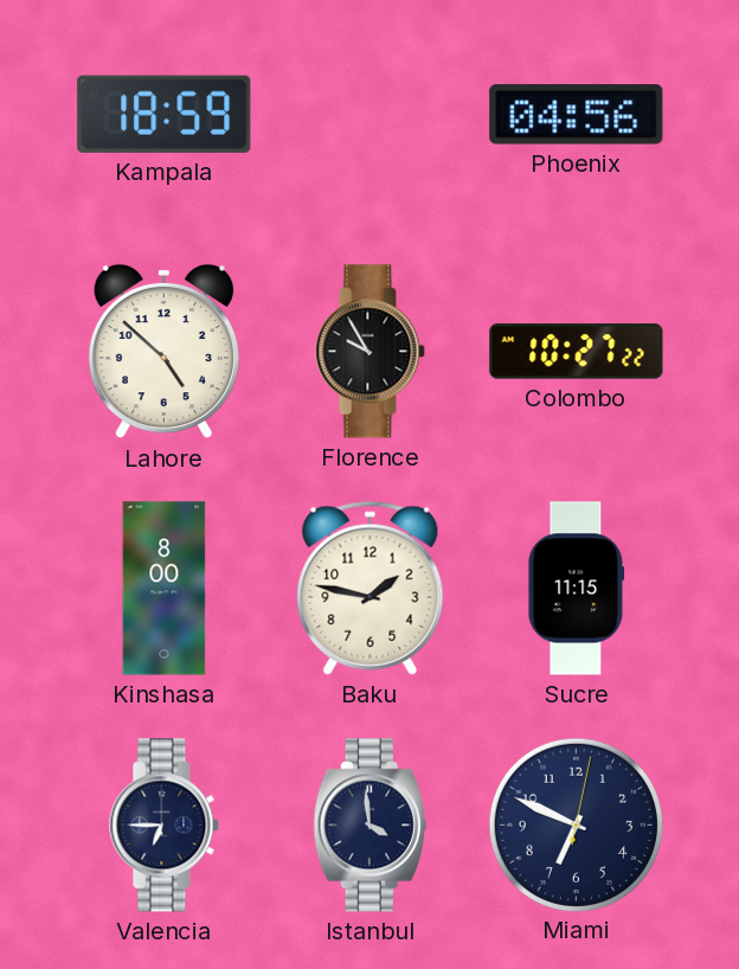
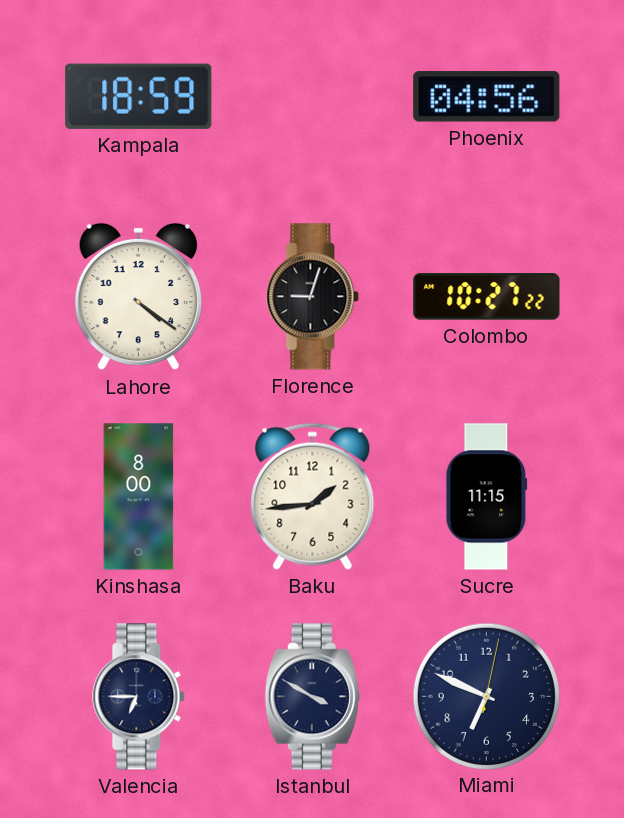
Lahore: 4:52 -> 4:21
Florence: 9:55 -> 9:03
Baku: 1:47 -> 1:44
Istanbul: 3:59 -> 3:50
